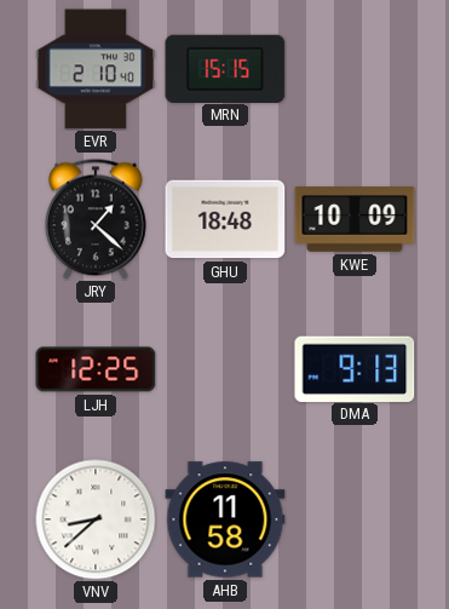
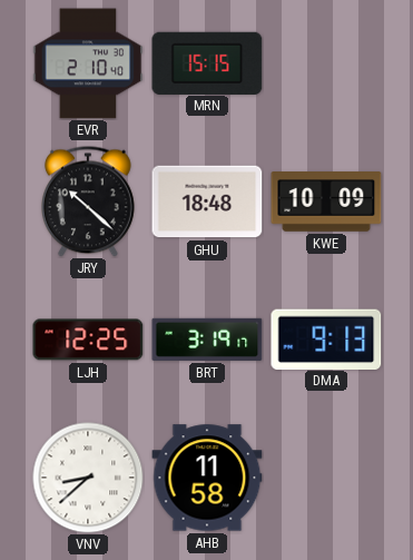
JRY: 1:22 -> 10:22
BRT: none -> 3:19
